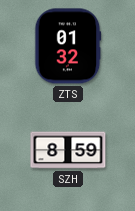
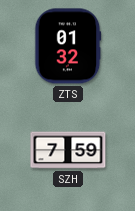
SZH: 8:59 -> 7:59
